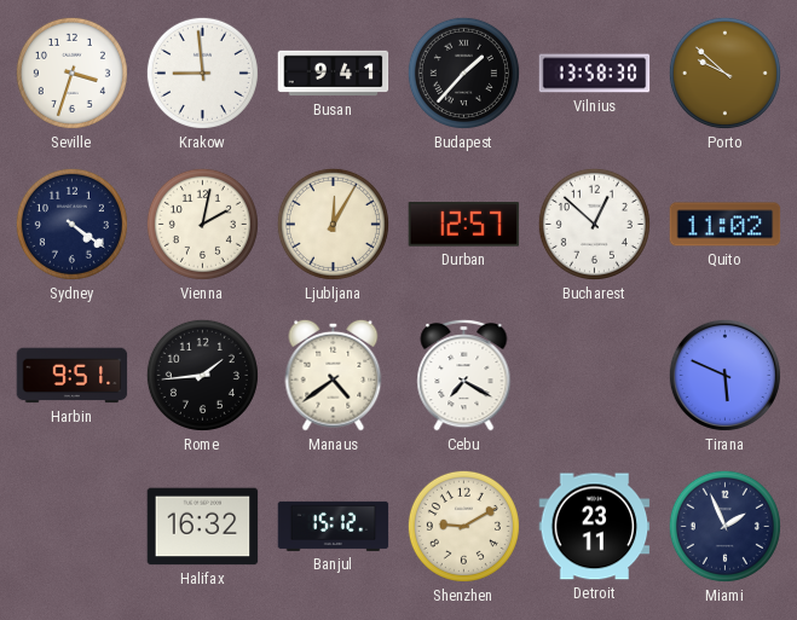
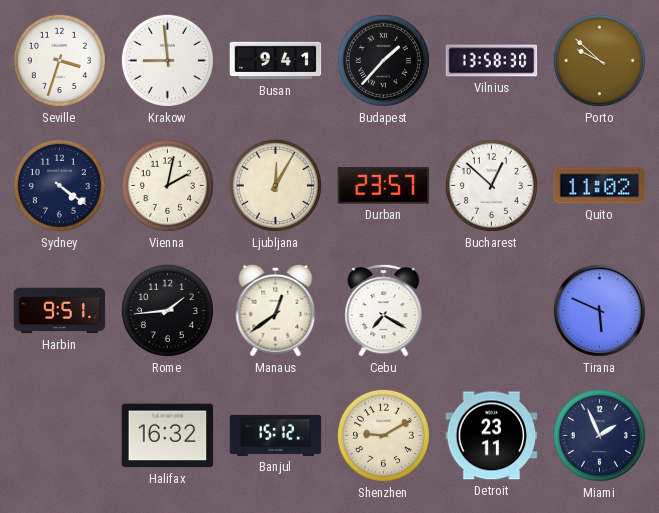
Durban: 12:57 -> 23:57
Manaus: 4:39 -> 12:39
